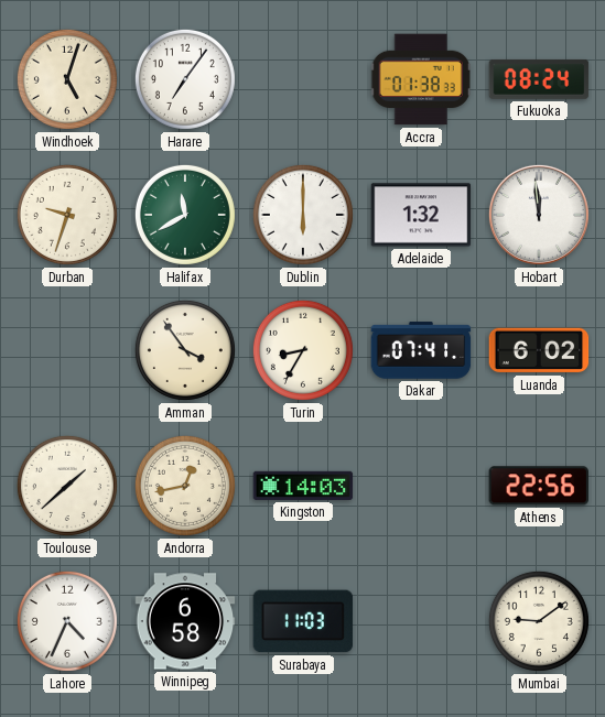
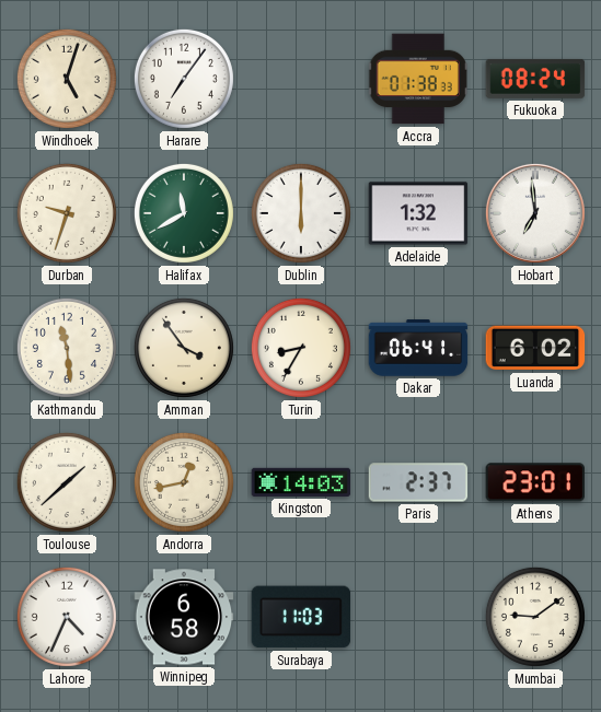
Hobart: 11:59 -> 6:59
Kathmandu: none -> 11:29
Dakar: 07:41 -> 06:41
Paris: none -> 2:37
Athens: 22:56 -> 23:01
